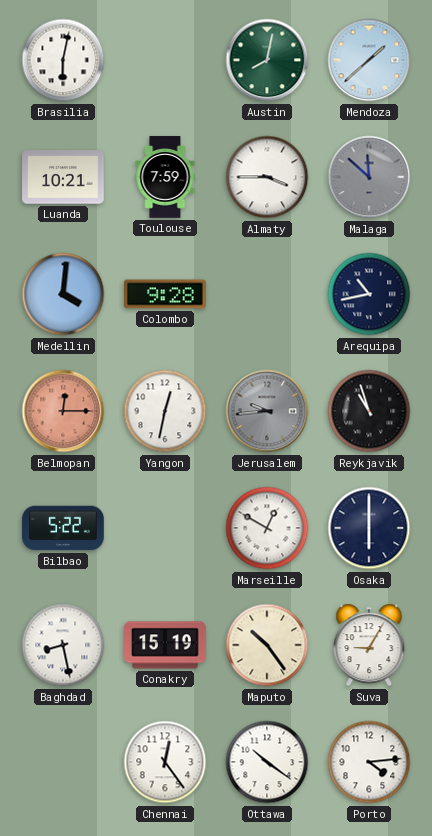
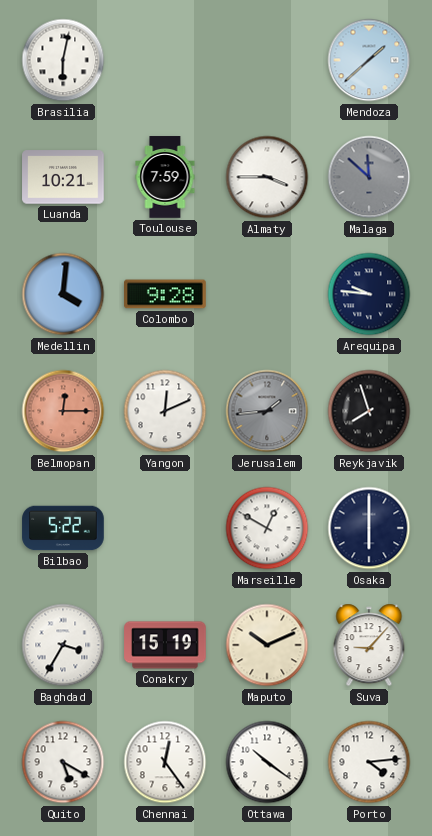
Austin: 8:02 -> none
Arequipa: 10:43 -> 9:46
Yangon: 12:32 -> 12:11
Jerusalem: 9:44 -> 1:44
Reykjavik: 10:57 -> 7:57
Baghdad: 8:28 -> 3:35
Maputo: 10:24 -> 10:11
Suva: 9:05 -> 9:07
Quito: none -> 5:20
